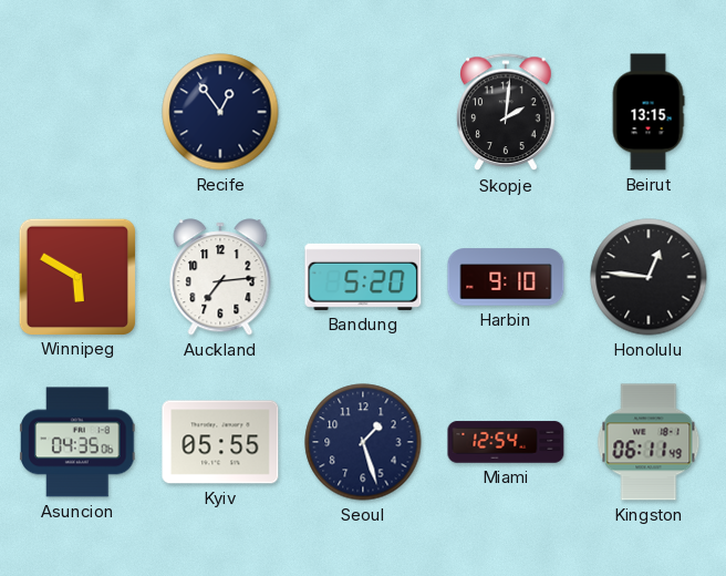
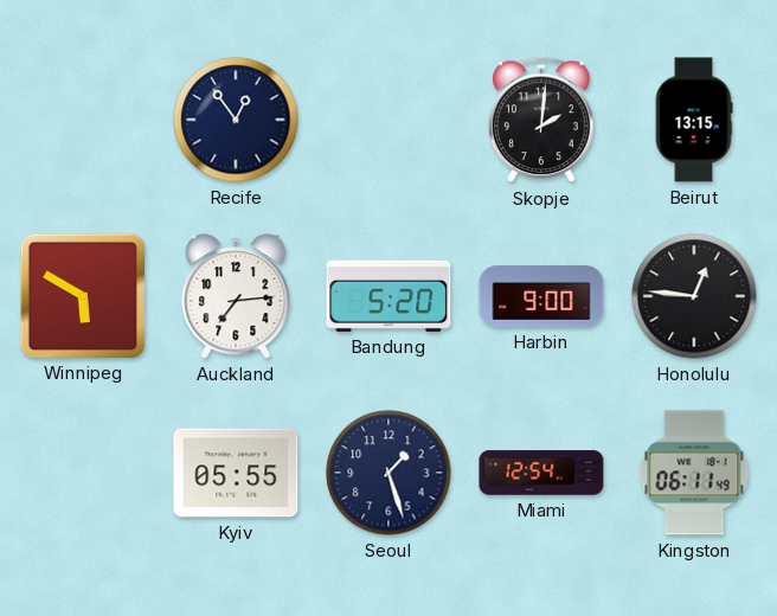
Harbin: 9:10 -> 9:00
Asuncion: 04:35 -> none
